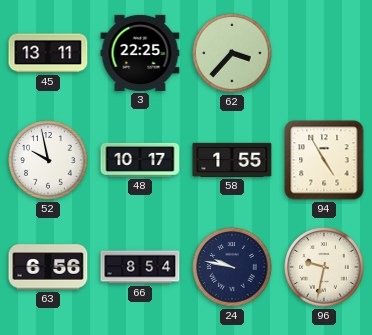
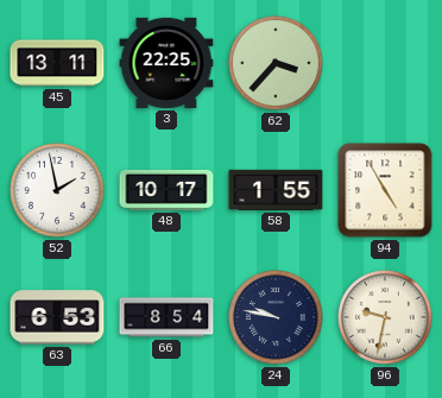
52: 9:58 -> 1:58
63: 6:56 -> 6:53
